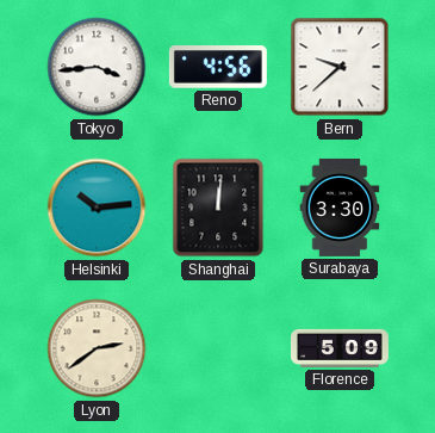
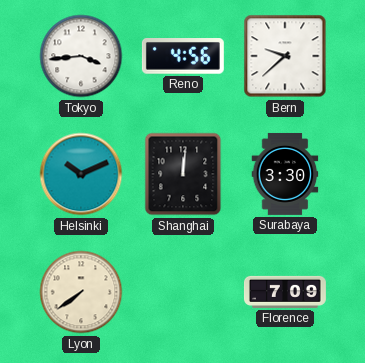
Helsinki: 10:14 -> 10:11
Lyon: 2:39 -> 7:39
Florence: 5:09 -> 7:09
